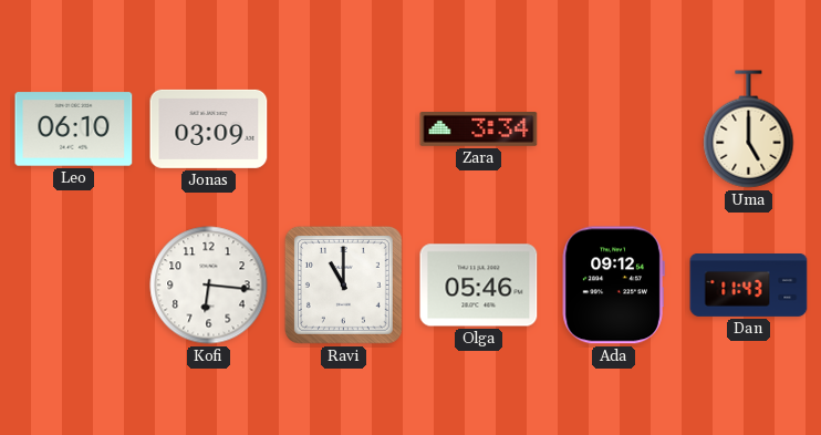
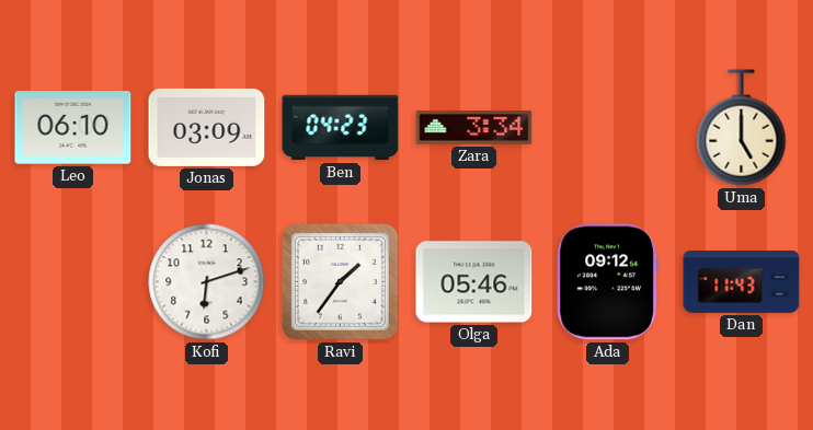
Ben: none -> 04:23
Kofi: 6:16 -> 6:12
Ravi: 11:00 -> 1:36
